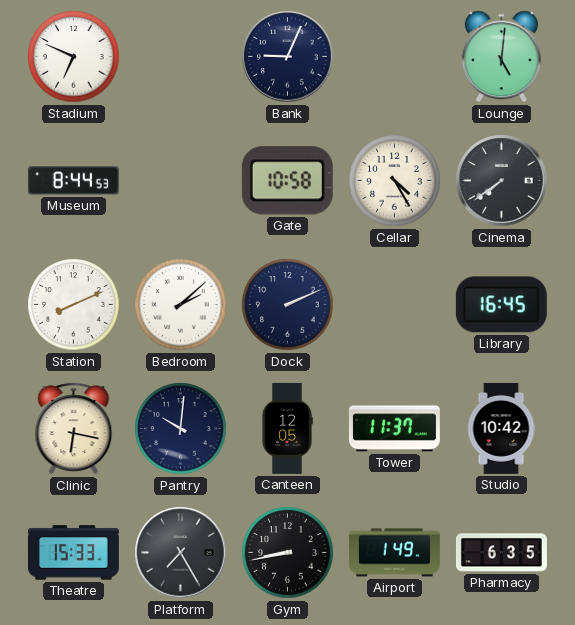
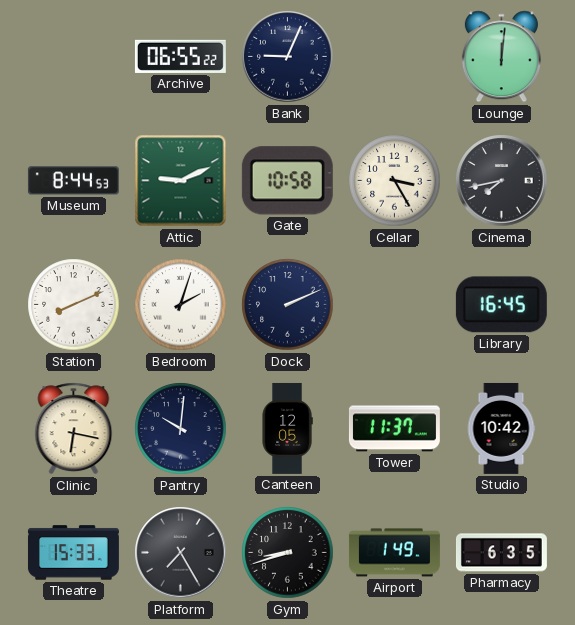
Stadium: 6:49 -> none
Archive: none -> 06:55
Lounge: 5:01 -> 12:01
Attic: none -> 9:11
Cellar: 4:25 -> 3:25
Cinema: 7:39 -> 7:43
Bedroom: 2:08 -> 2:03
Gym: 8:43 -> 8:42
